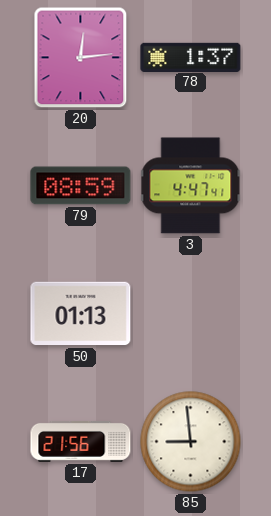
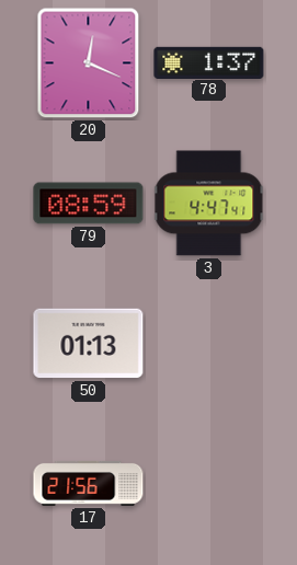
20: 12:14 -> 12:19
85: 8:59 -> none
